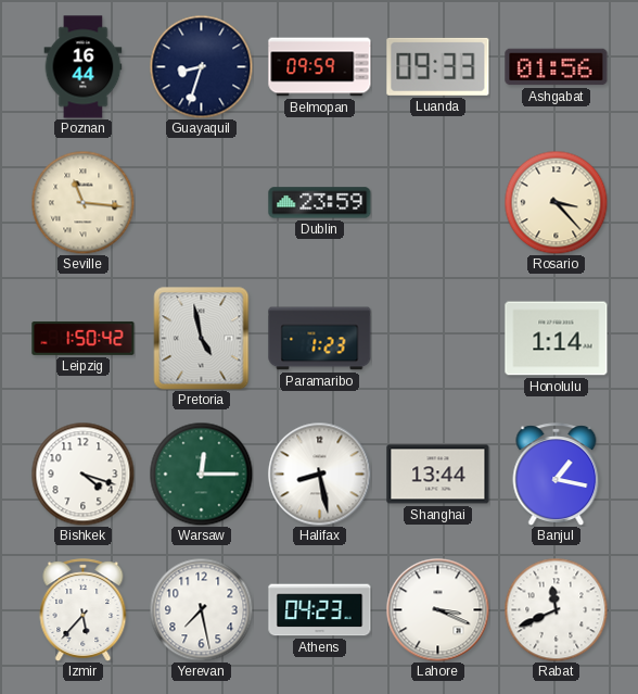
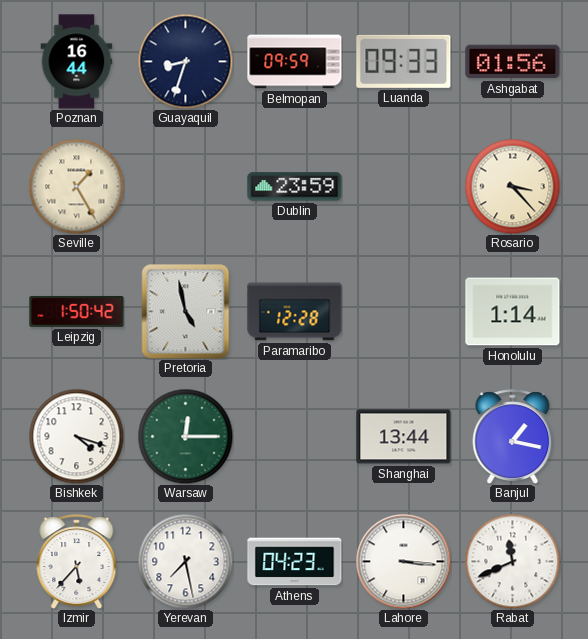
Seville: 11:16 -> 1:25
Paramaribo: 1:23 -> 12:28
Halifax: 8:28 -> none
Lahore: 3:19 -> 3:16
